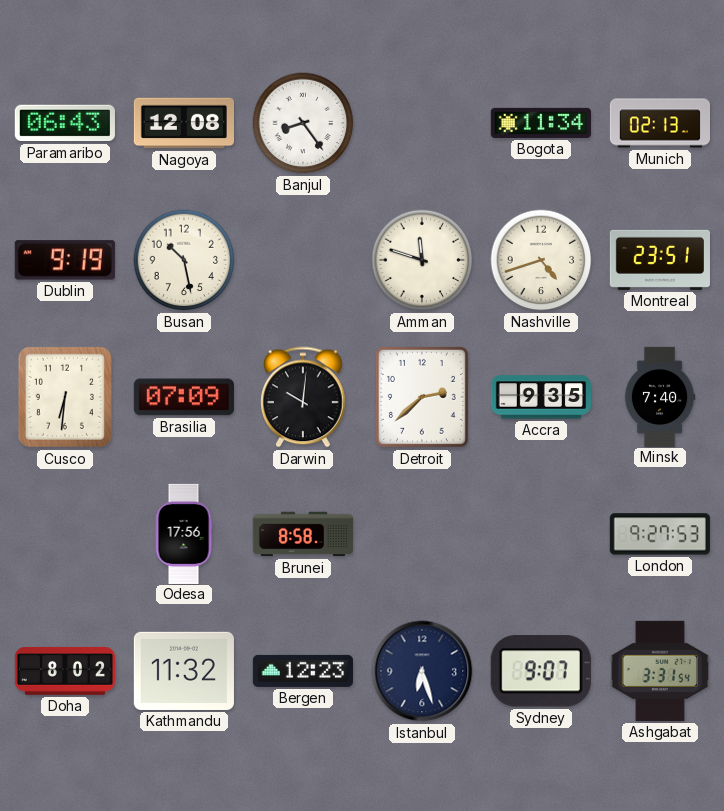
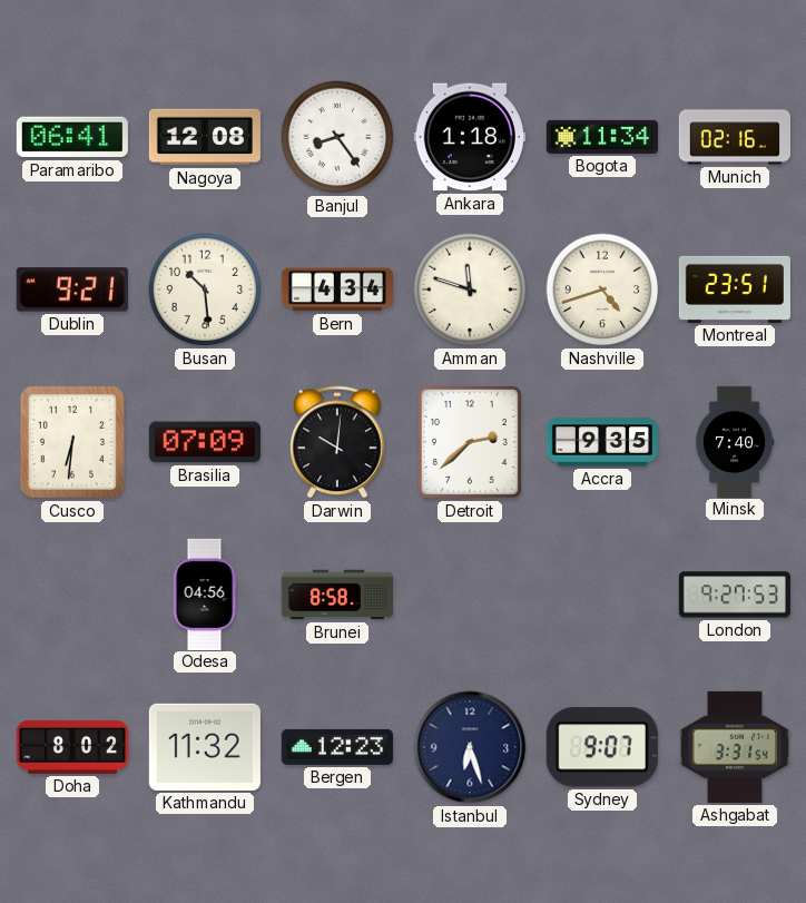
Paramaribo: 06:43 -> 06:41
Ankara: none -> 1:18
Munich: 02:13 -> 02:16
Dublin: 9:19 -> 9:21
Busan: 10:28 -> 10:29
Bern: none -> 4:34
Odesa: 17:56 -> 04:56
